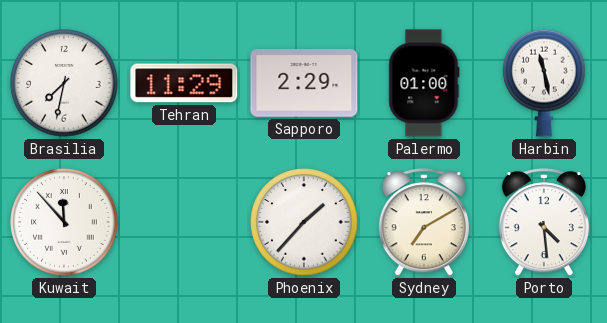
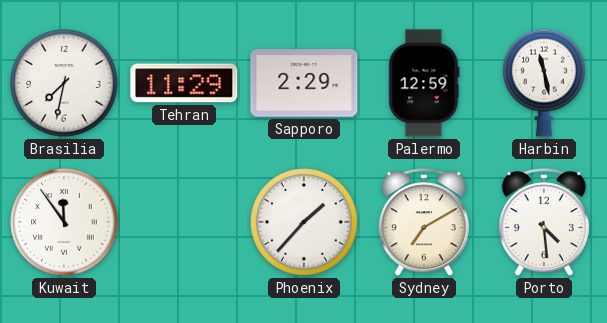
Palermo: 01:00 -> 12:59
Kuwait: 11:53 -> 11:54
